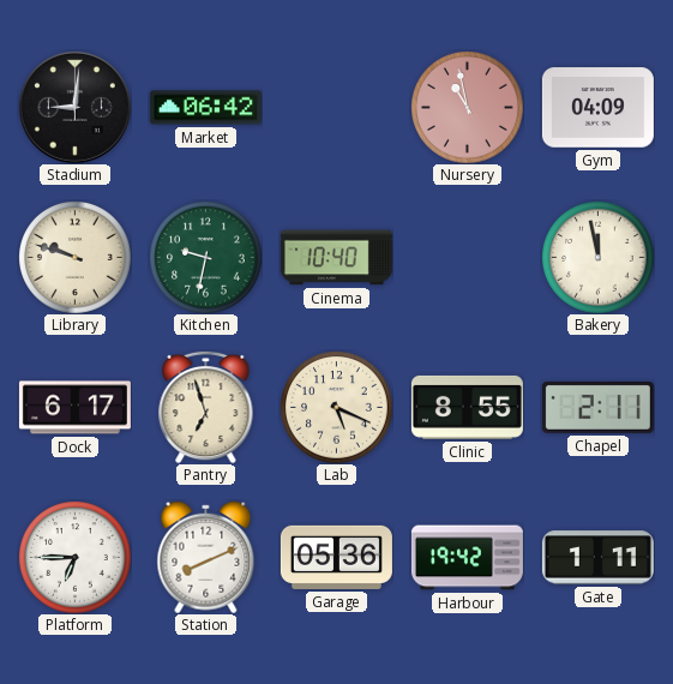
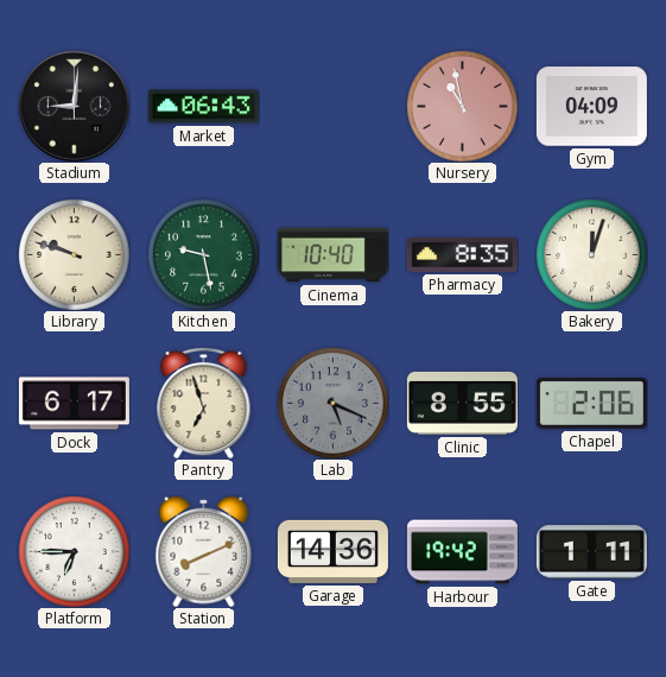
Market: 06:42 -> 06:43
Kitchen: 9:32 -> 9:28
Pharmacy: none -> 8:35
Bakery: 11:58 -> 12:03
Lab dial: cream -> grey
Chapel: 2:11 -> 2:06
Garage: 05:36 -> 14:36
